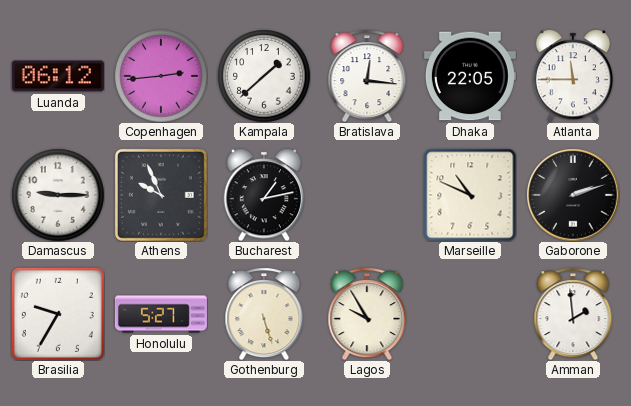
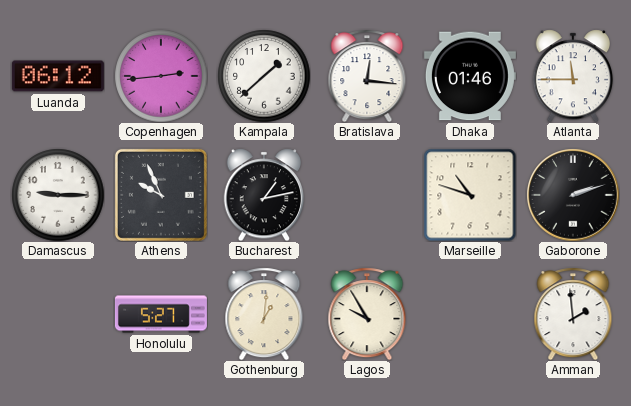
Dhaka: 22:05 -> 01:46
Marseille: 10:49 -> 10:48
Brasilia: 9:35 -> none
Gothenburg: 5:27 -> 1:01
